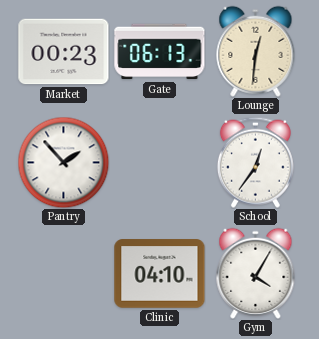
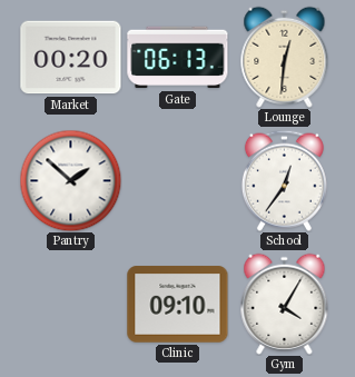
Market: 00:23 -> 00:20
Pantry: 1:53 -> 1:52
Clinic: 04:10 -> 09:10
